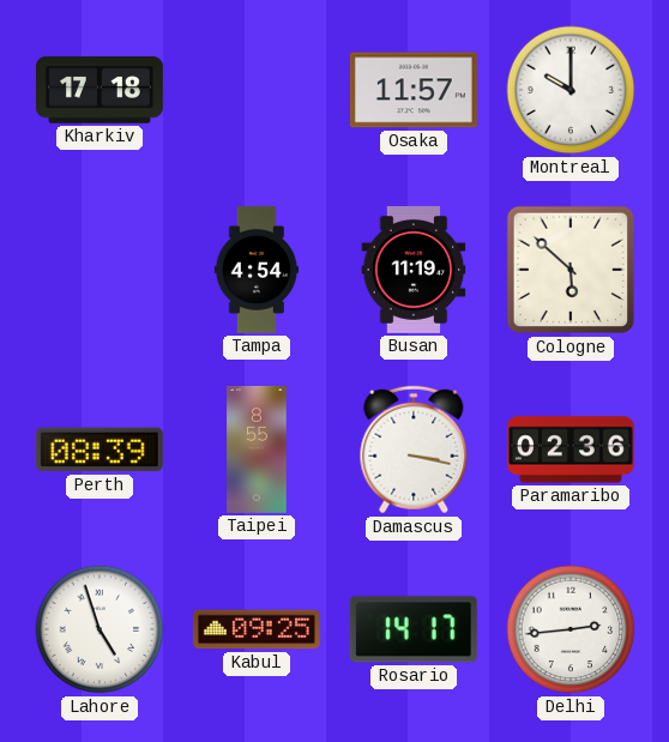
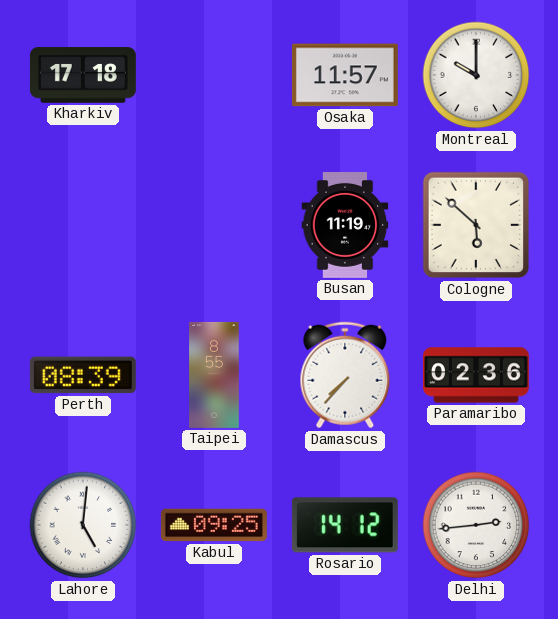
Tampa: 4:54 -> none
Damascus: 3:17 -> 7:37
Lahore: 4:57 -> 5:01
Rosario: 14:17 -> 14:12
